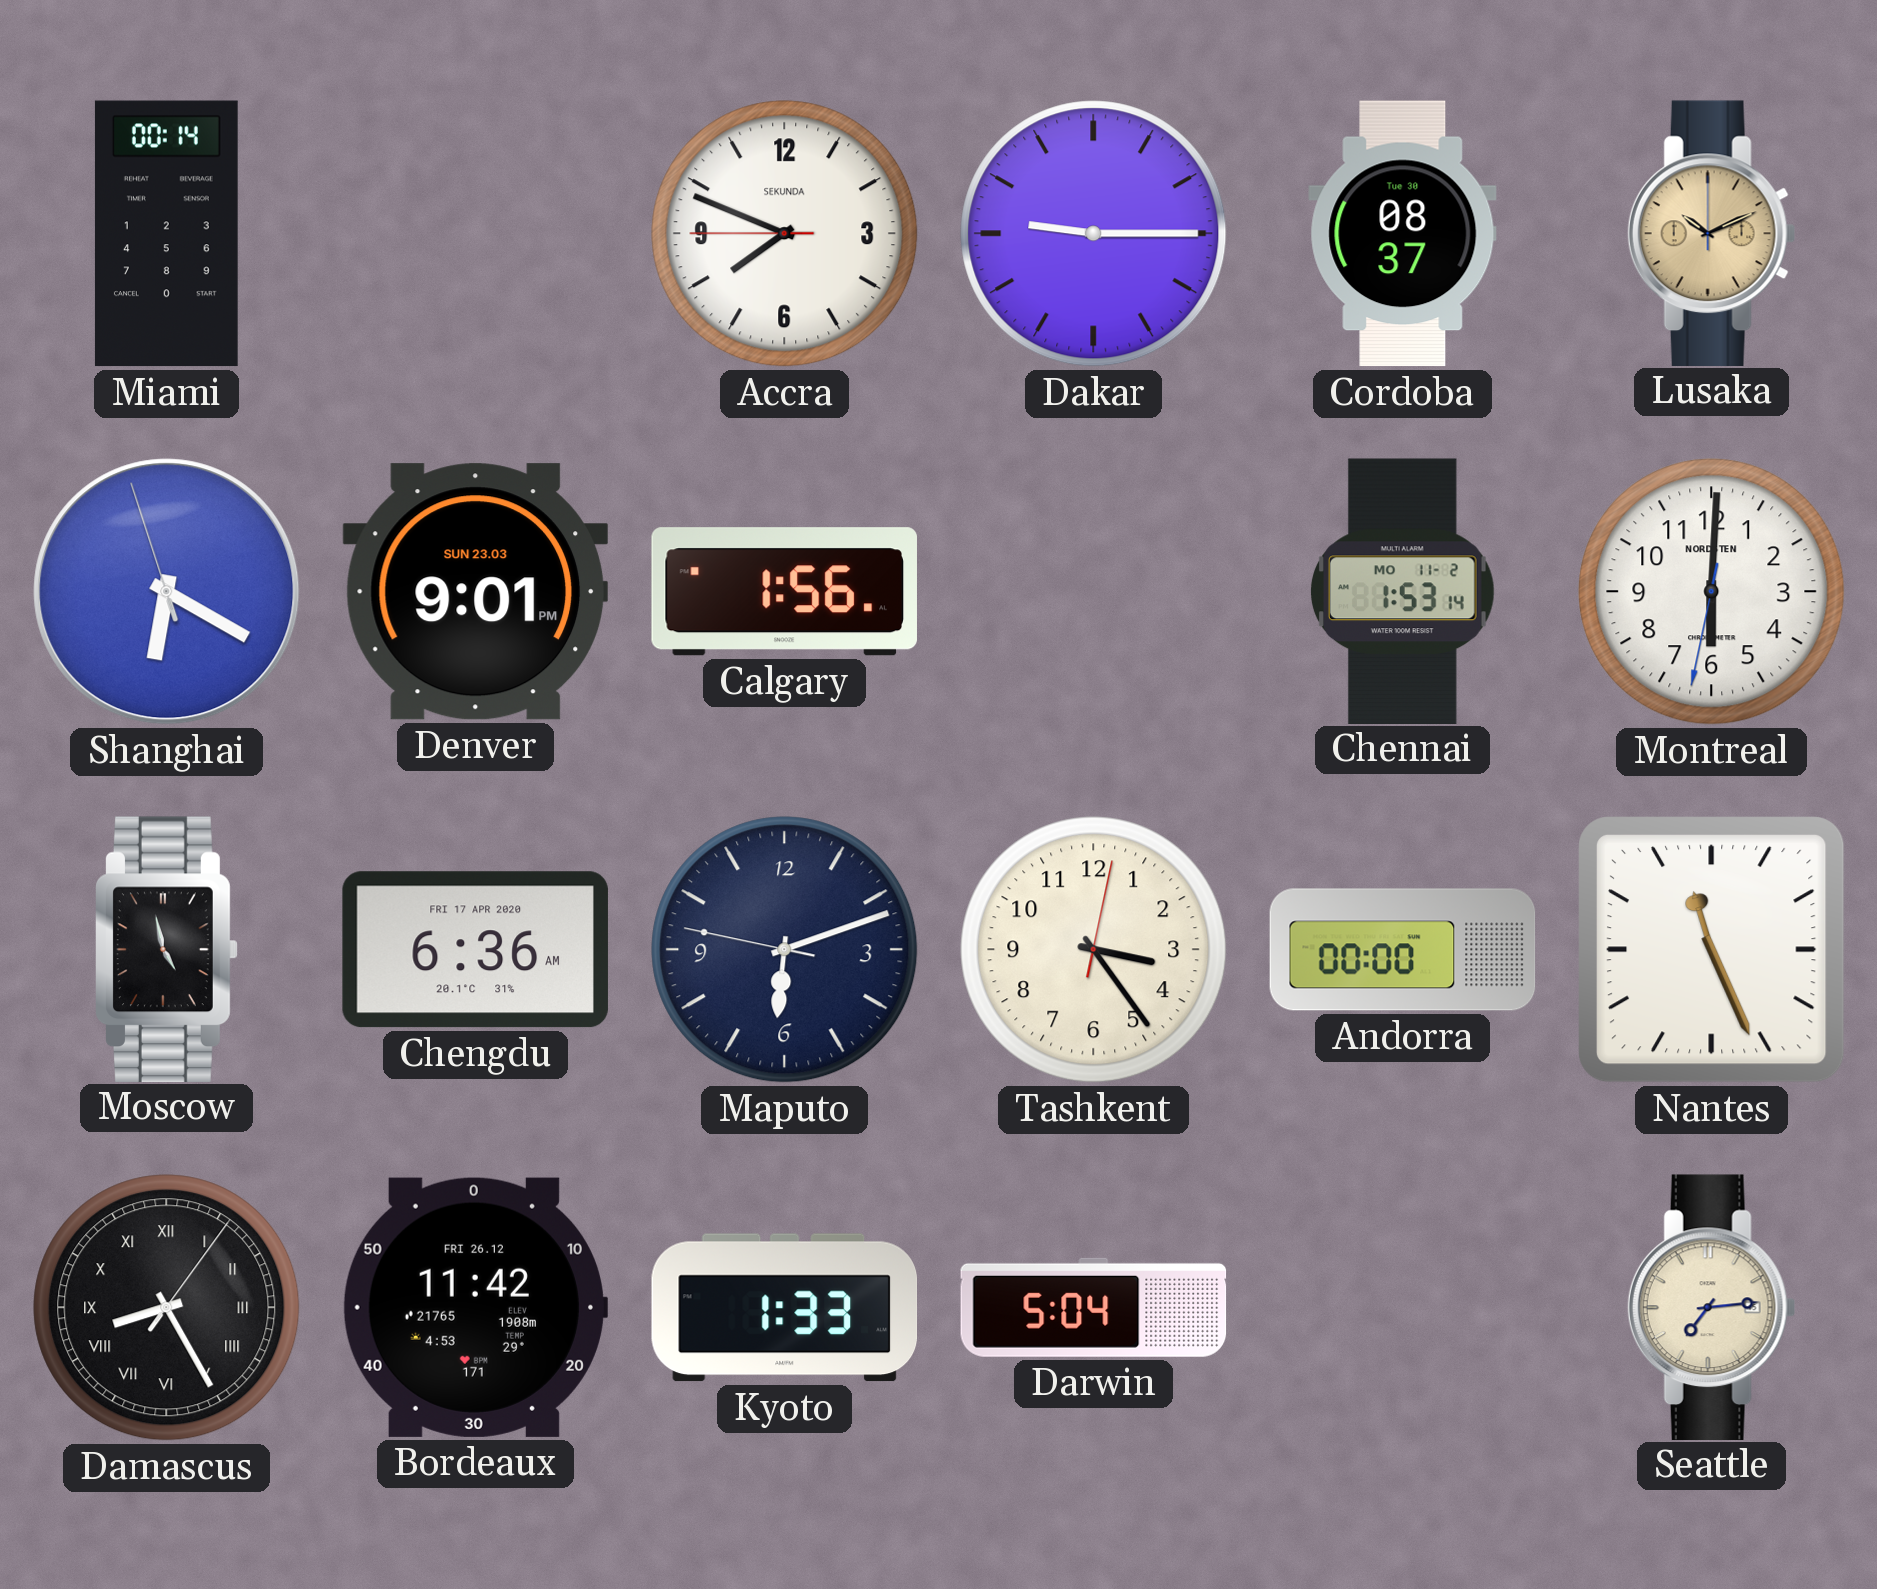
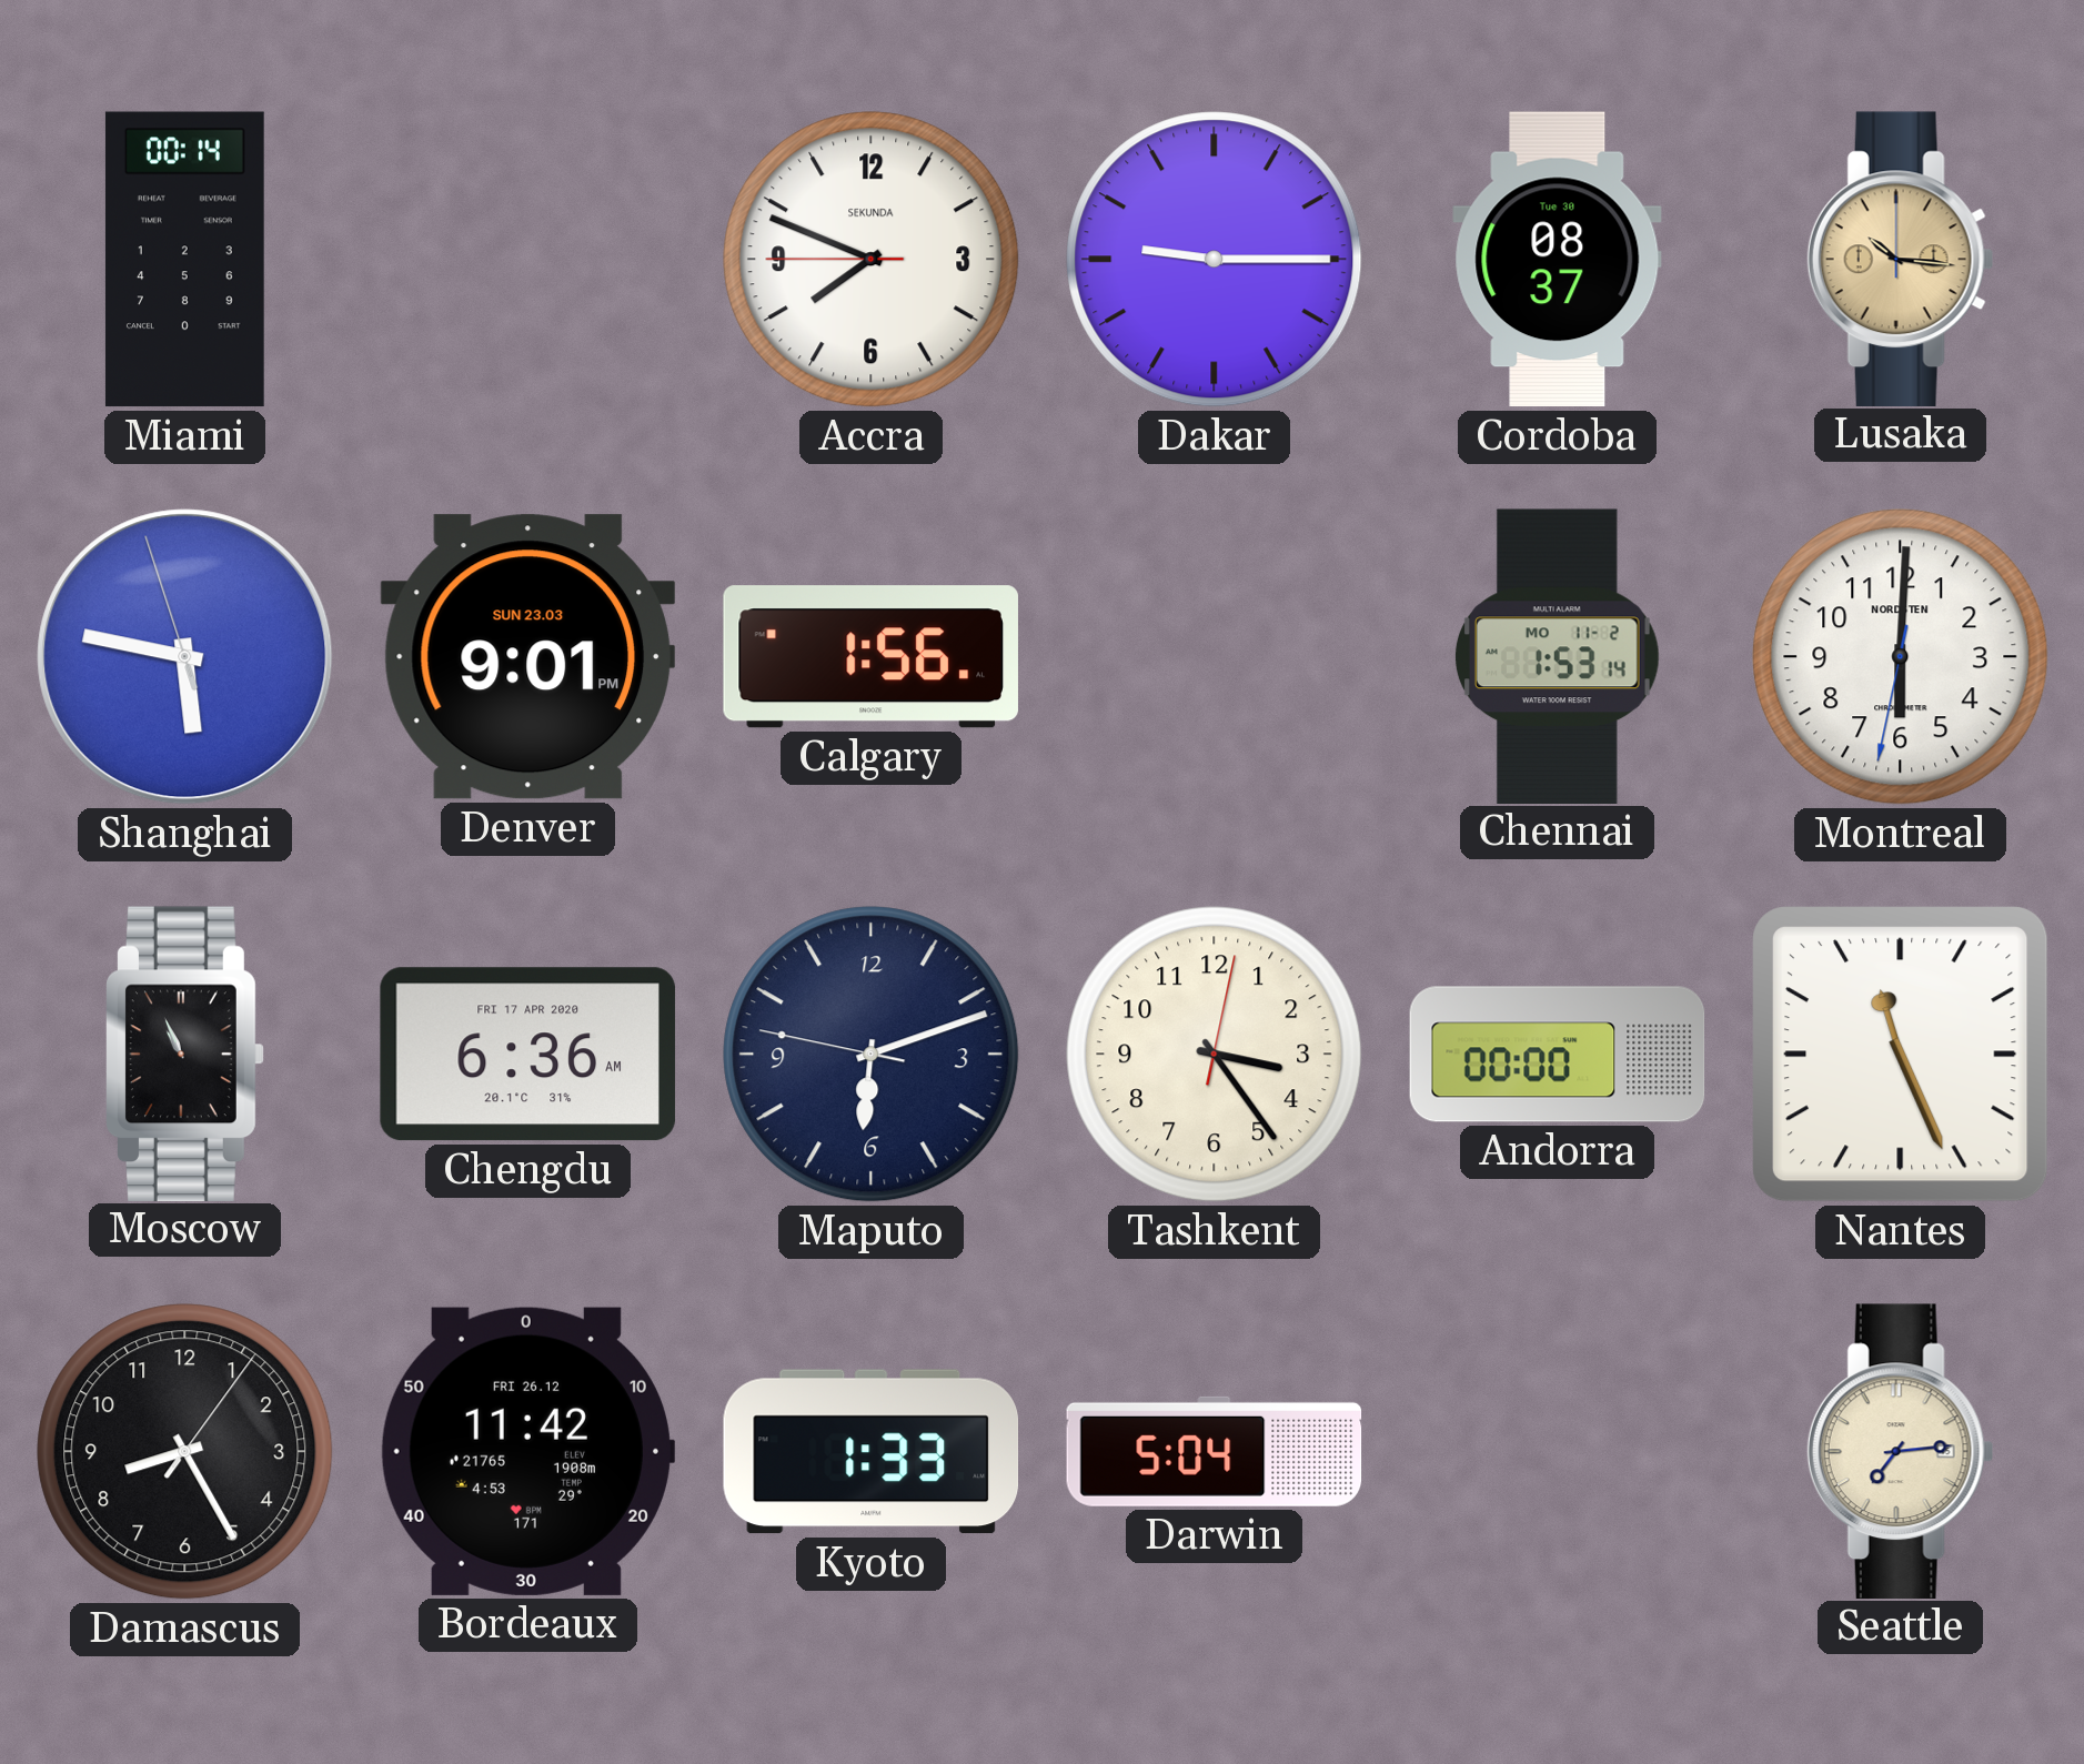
Lusaka: 10:11 -> 10:16
Shanghai: 6:19 -> 5:46
Moscow: 4:58 -> 10:56
Damascus numerals: Roman -> Arabic
